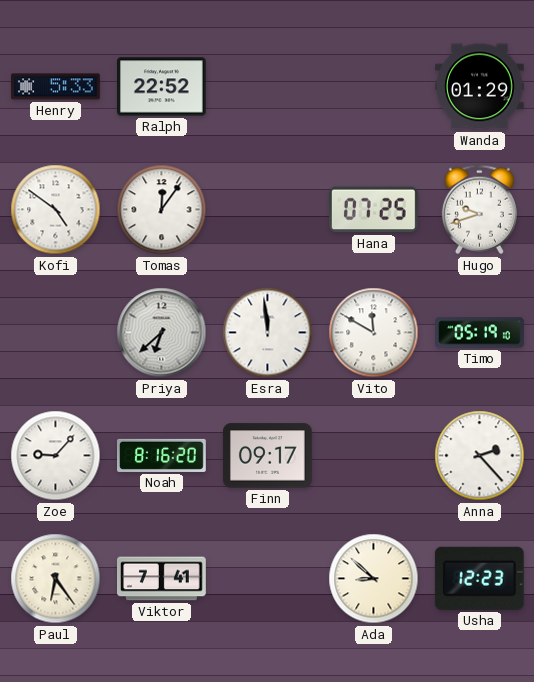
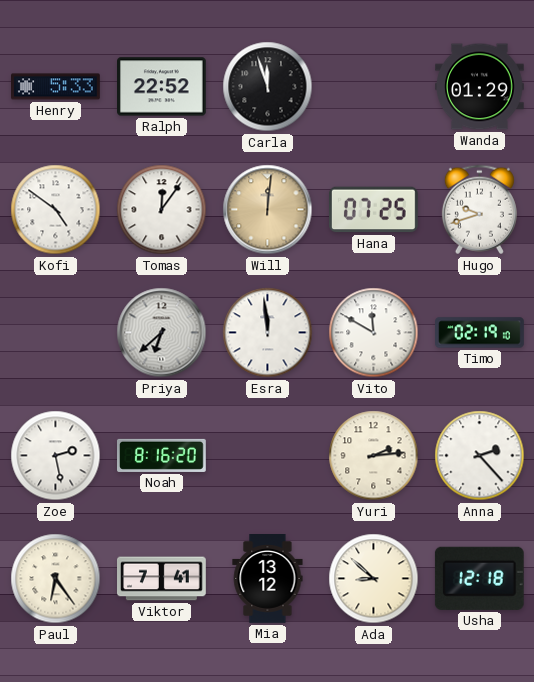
Carla: none -> 11:57
Will: none -> 12:01
Timo: 05:19 -> 02:19
Zoe: 9:07 -> 2:28
Finn: 09:17 -> none
Yuri: none -> 2:14
Mia: none -> 13:12
Usha: 12:23 -> 12:18
